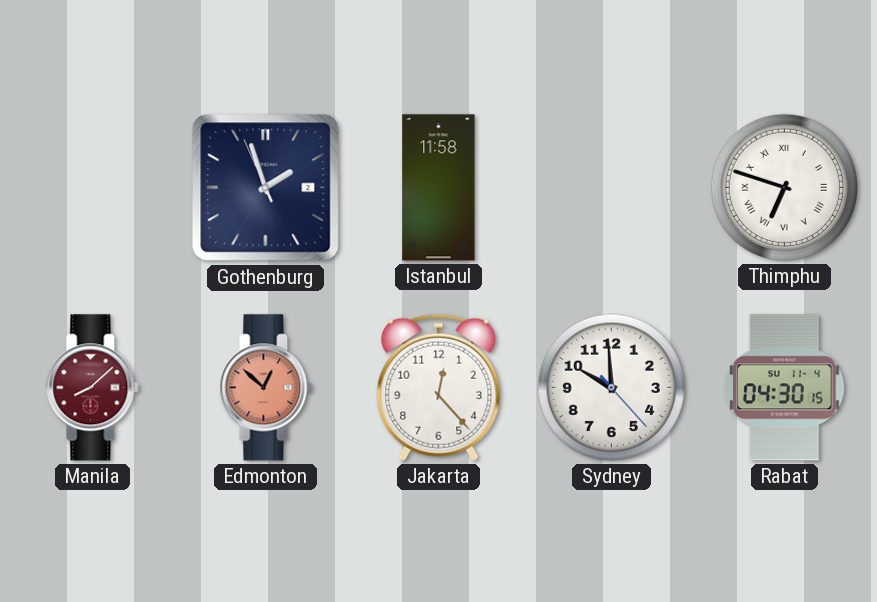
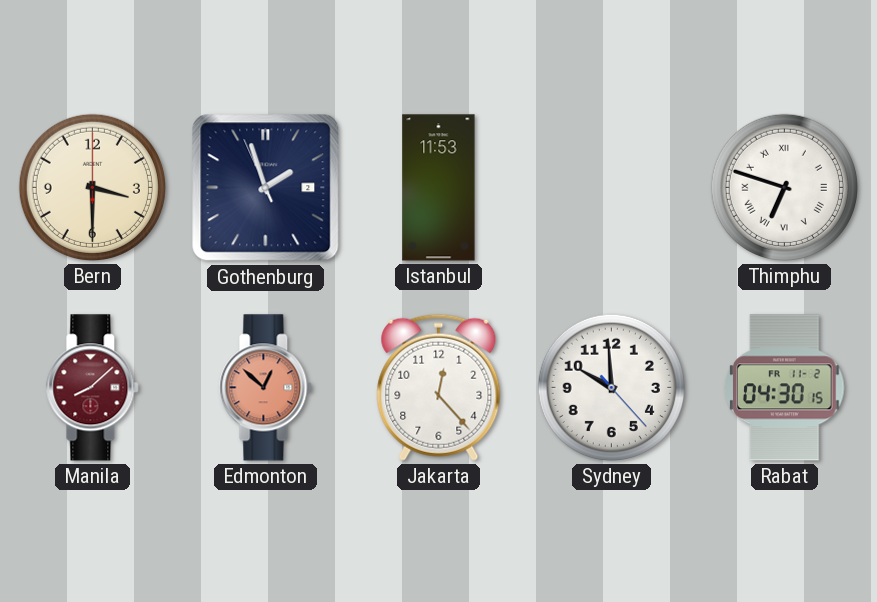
Bern: none -> 3:30
Istanbul: 11:58 -> 11:53
Rabat date: SU 11-4 -> FR 11-2
